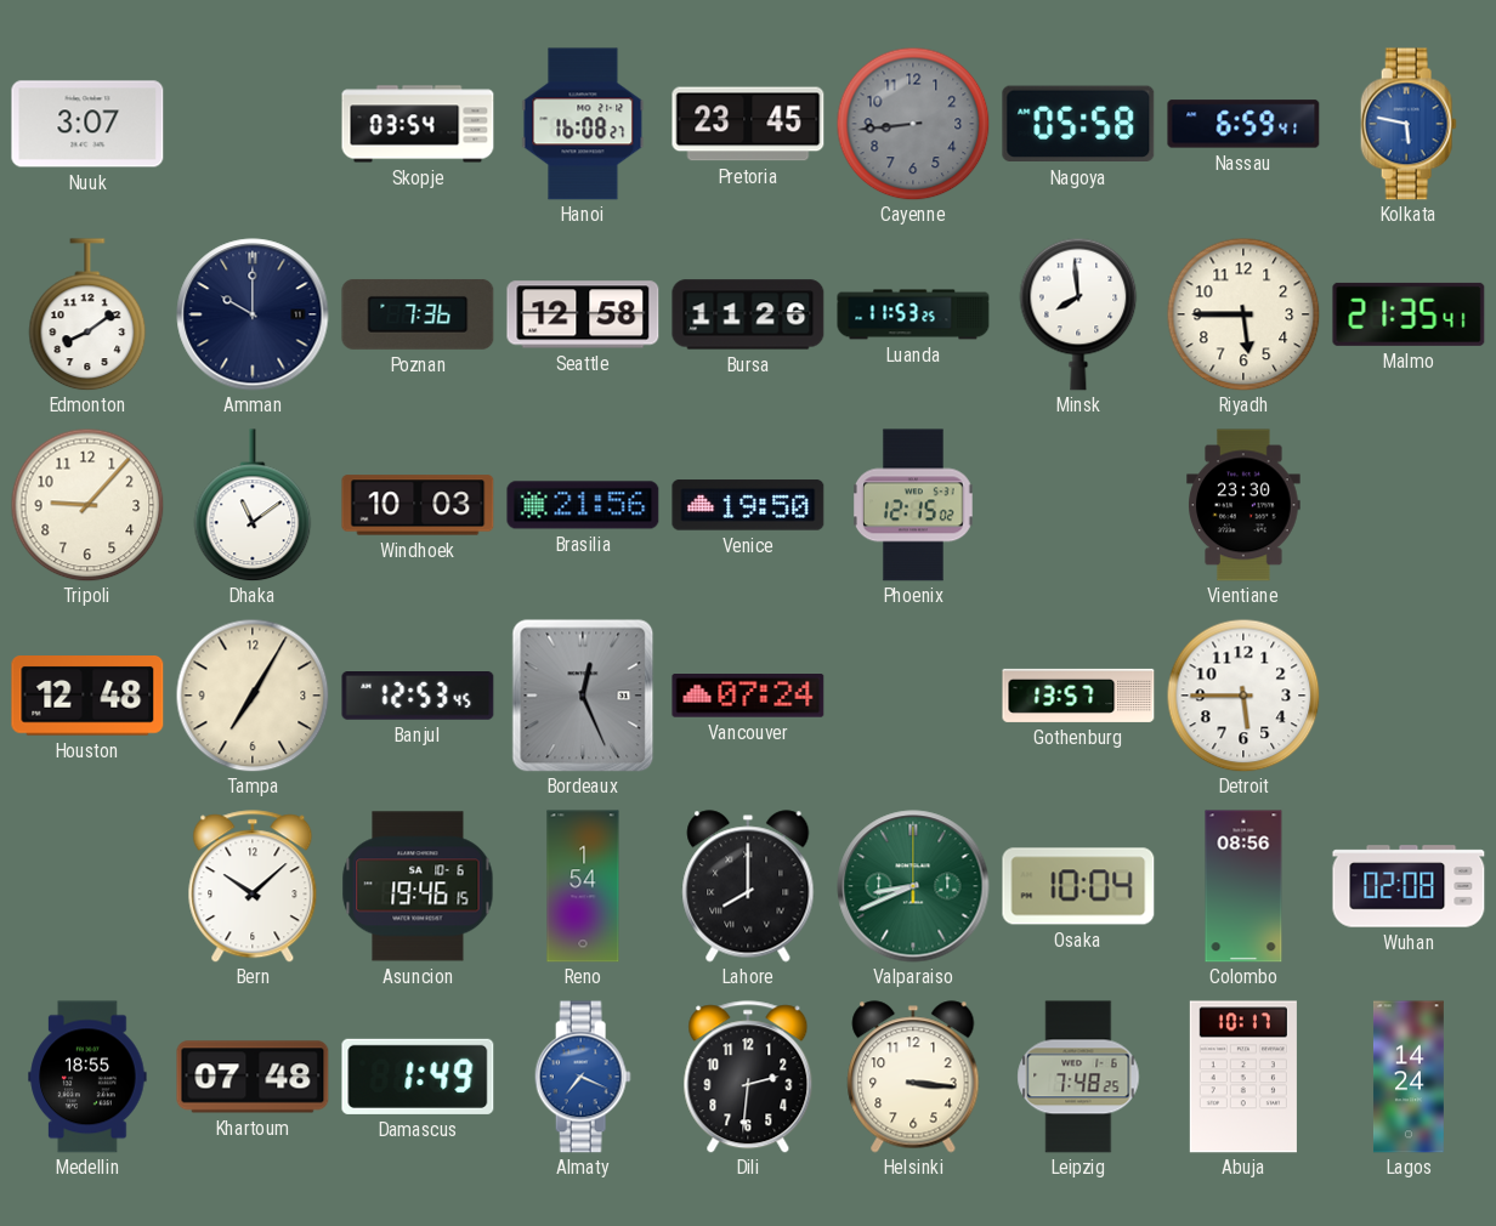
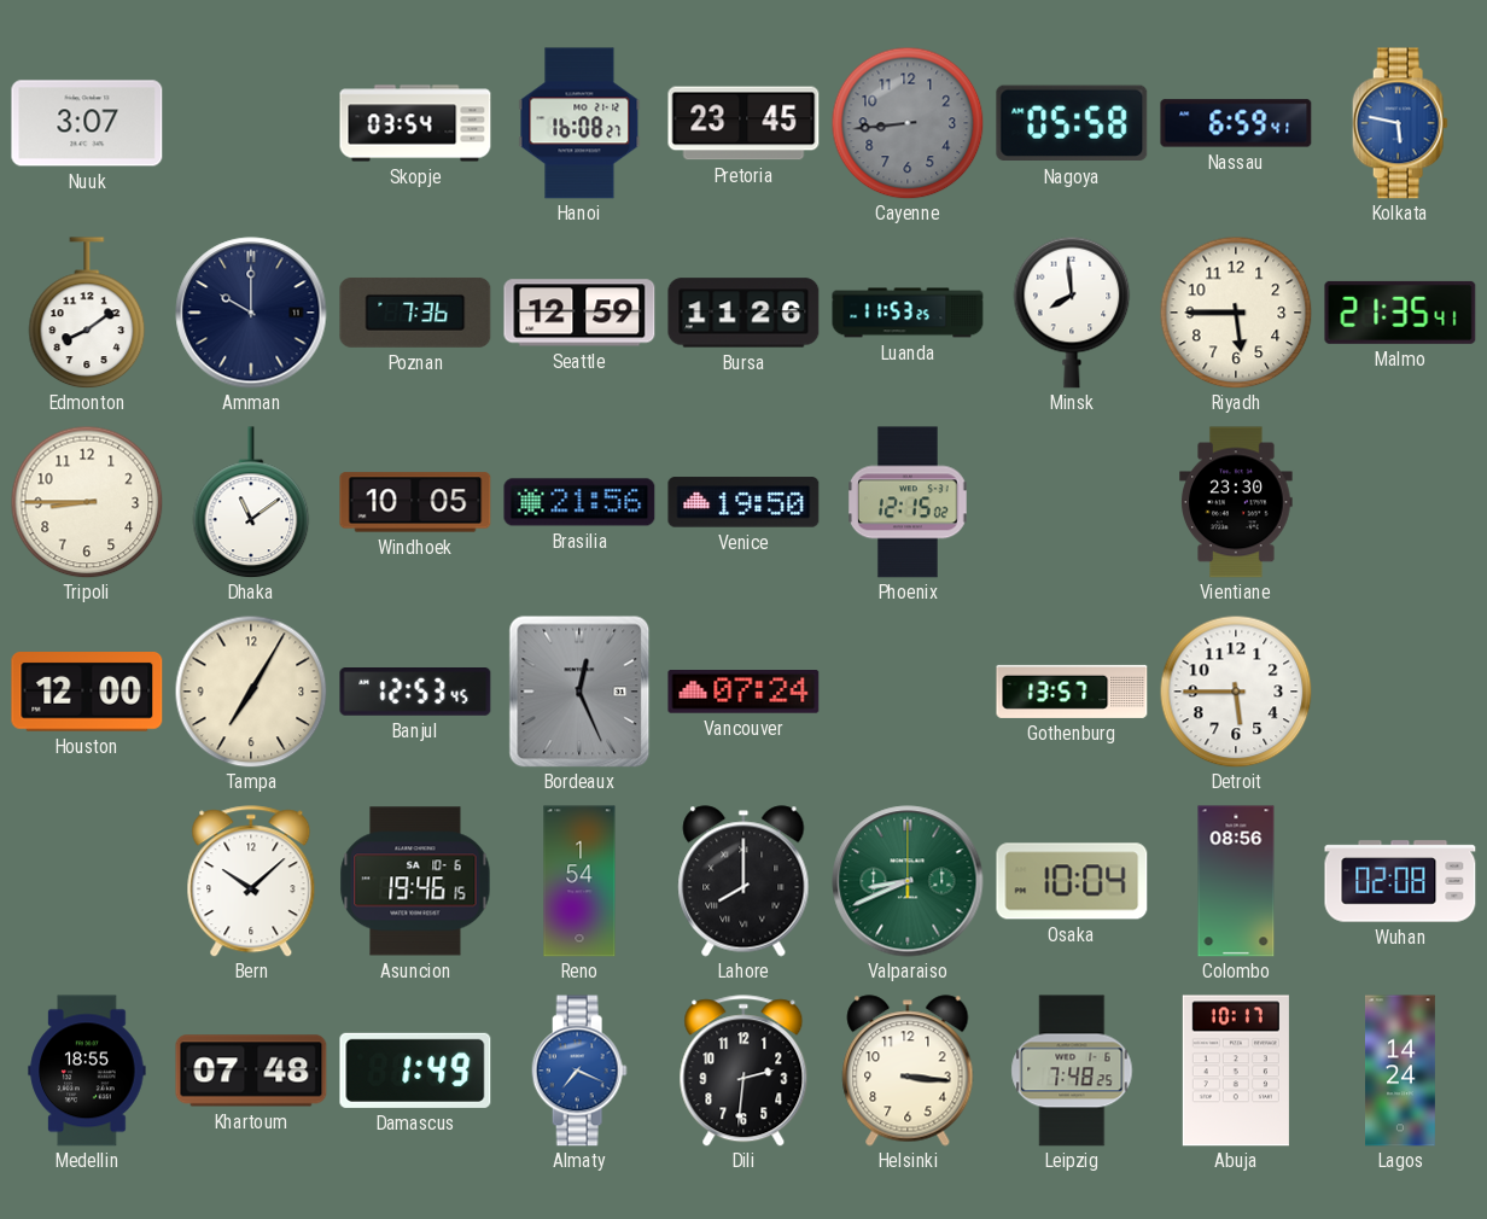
Seattle: 12:58 -> 12:59
Tripoli: 9:07 -> 8:45
Windhoek: 10:03 -> 10:05
Houston: 12:48 -> 12:00
